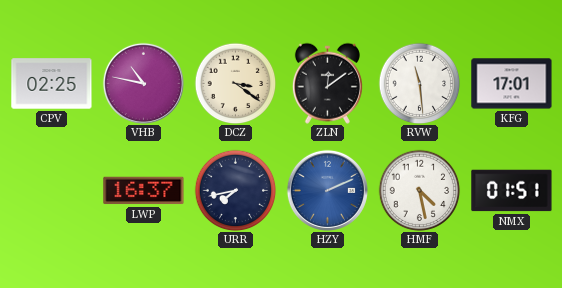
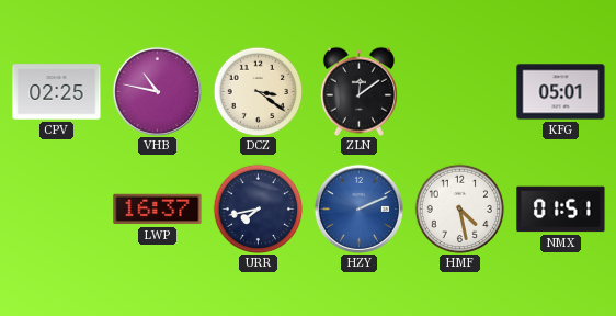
RVW: 11:29 -> none
KFG: 17:01 -> 05:01
